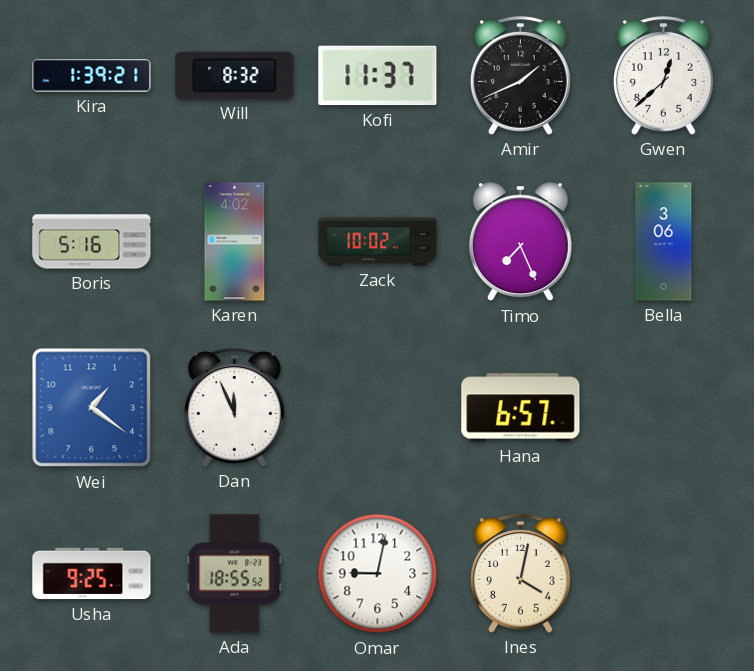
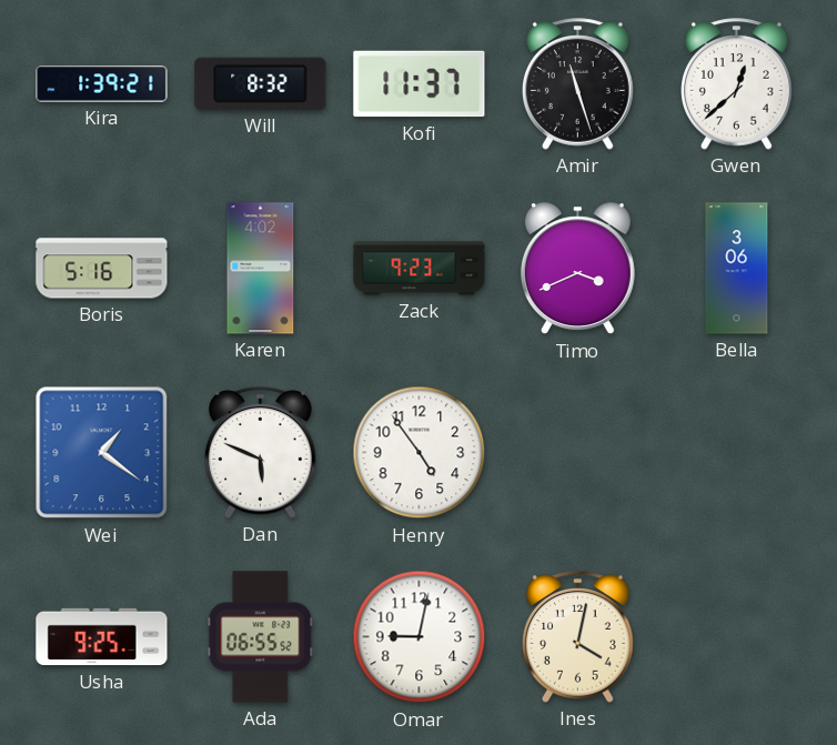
Amir: 1:41 -> 11:27
Zack: 10:02 -> 9:23
Timo: 7:26 -> 3:41
Dan: 11:56 -> 5:49
Henry: none -> 4:54
Hana: 6:57 -> none
Ada: 18:55 -> 06:55
